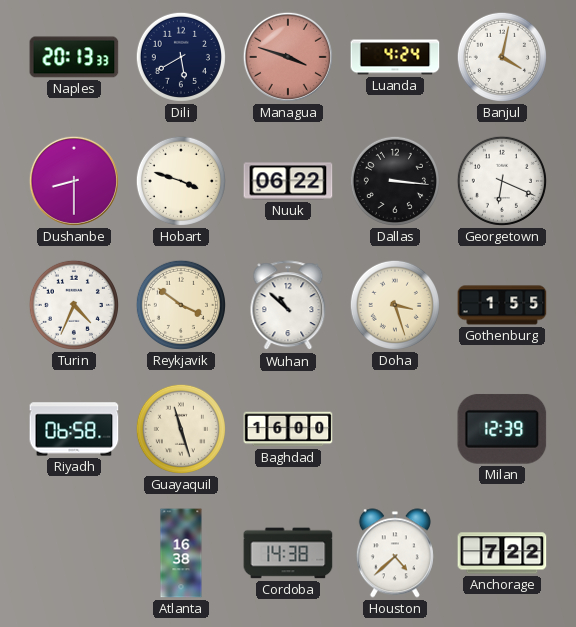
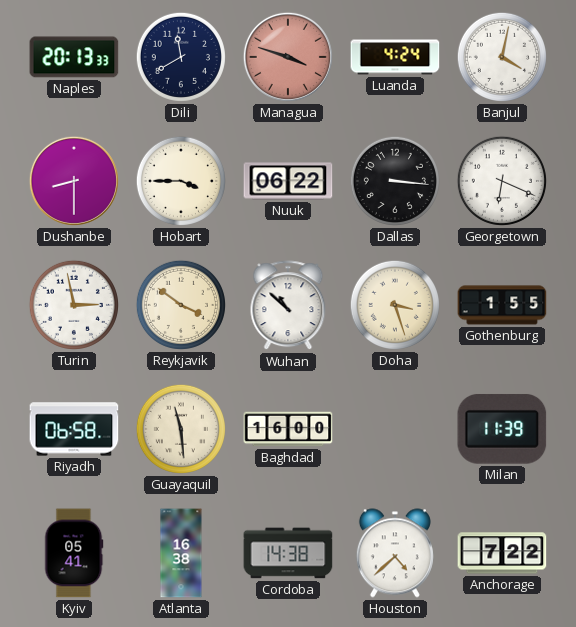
Dili: 5:40 -> 11:40
Hobart: 3:48 -> 3:45
Turin: 4:34 -> 2:58
Guayaquil: 11:27 -> 11:29
Milan: 12:39 -> 11:39
Kyiv: none -> 05:41
